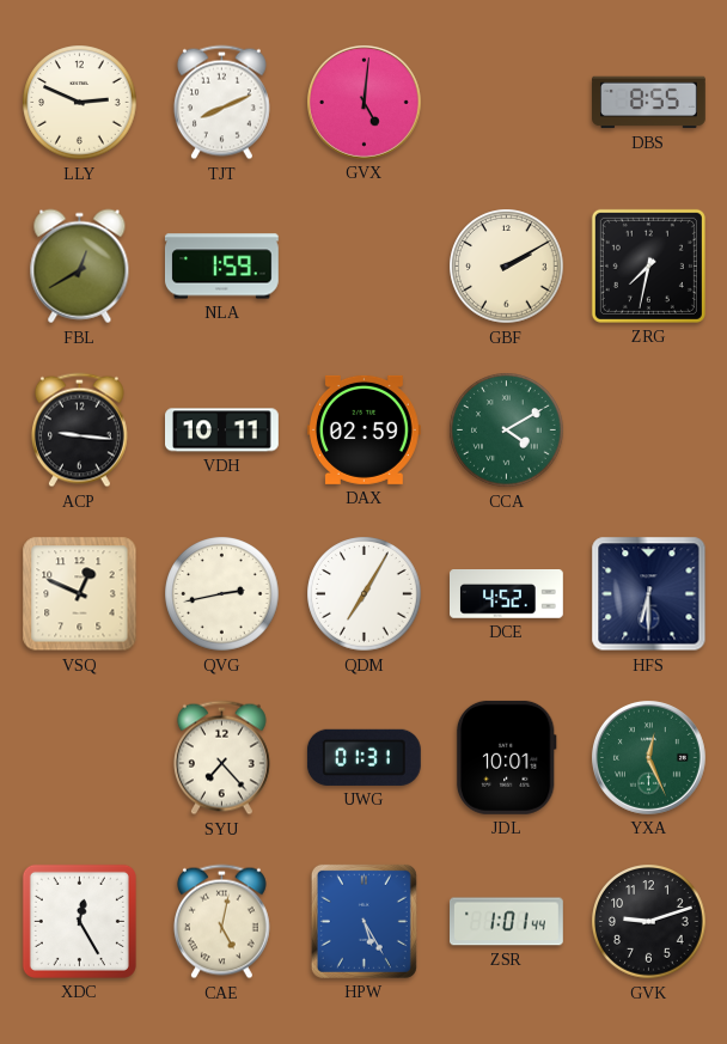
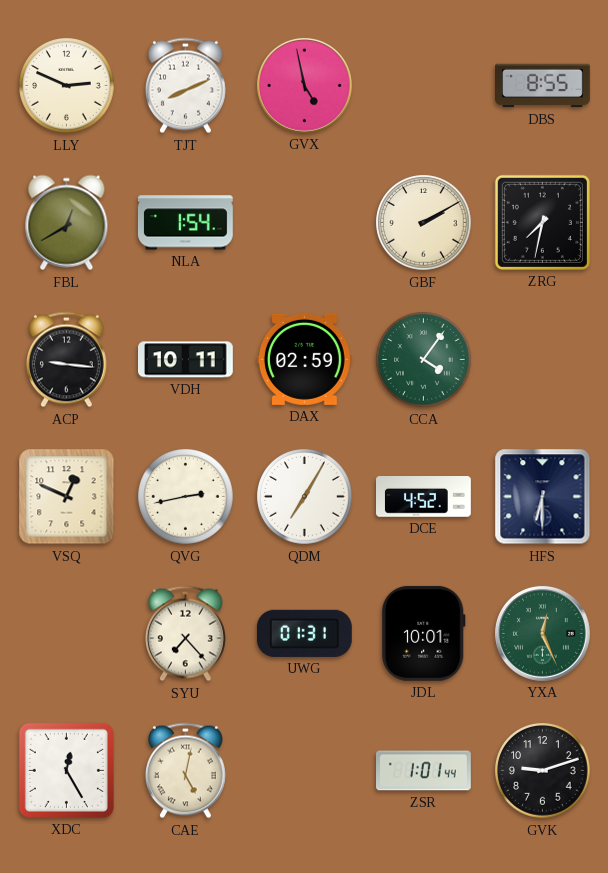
GVX: 5:01 -> 4:58
NLA: 1:59 -> 1:54
CCA: 4:10 -> 4:06
HPW: 5:25 -> none
